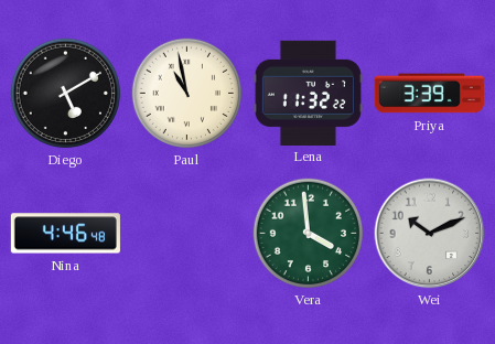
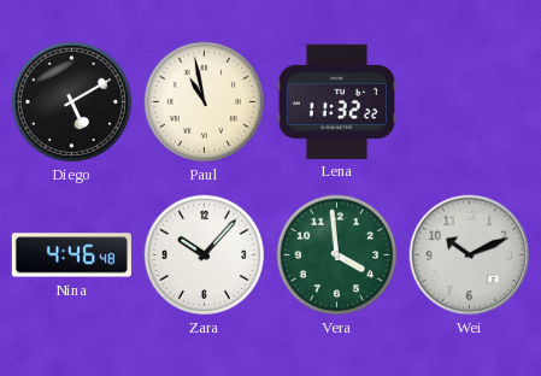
Priya: 3:39 -> none
Zara: none -> 10:07
